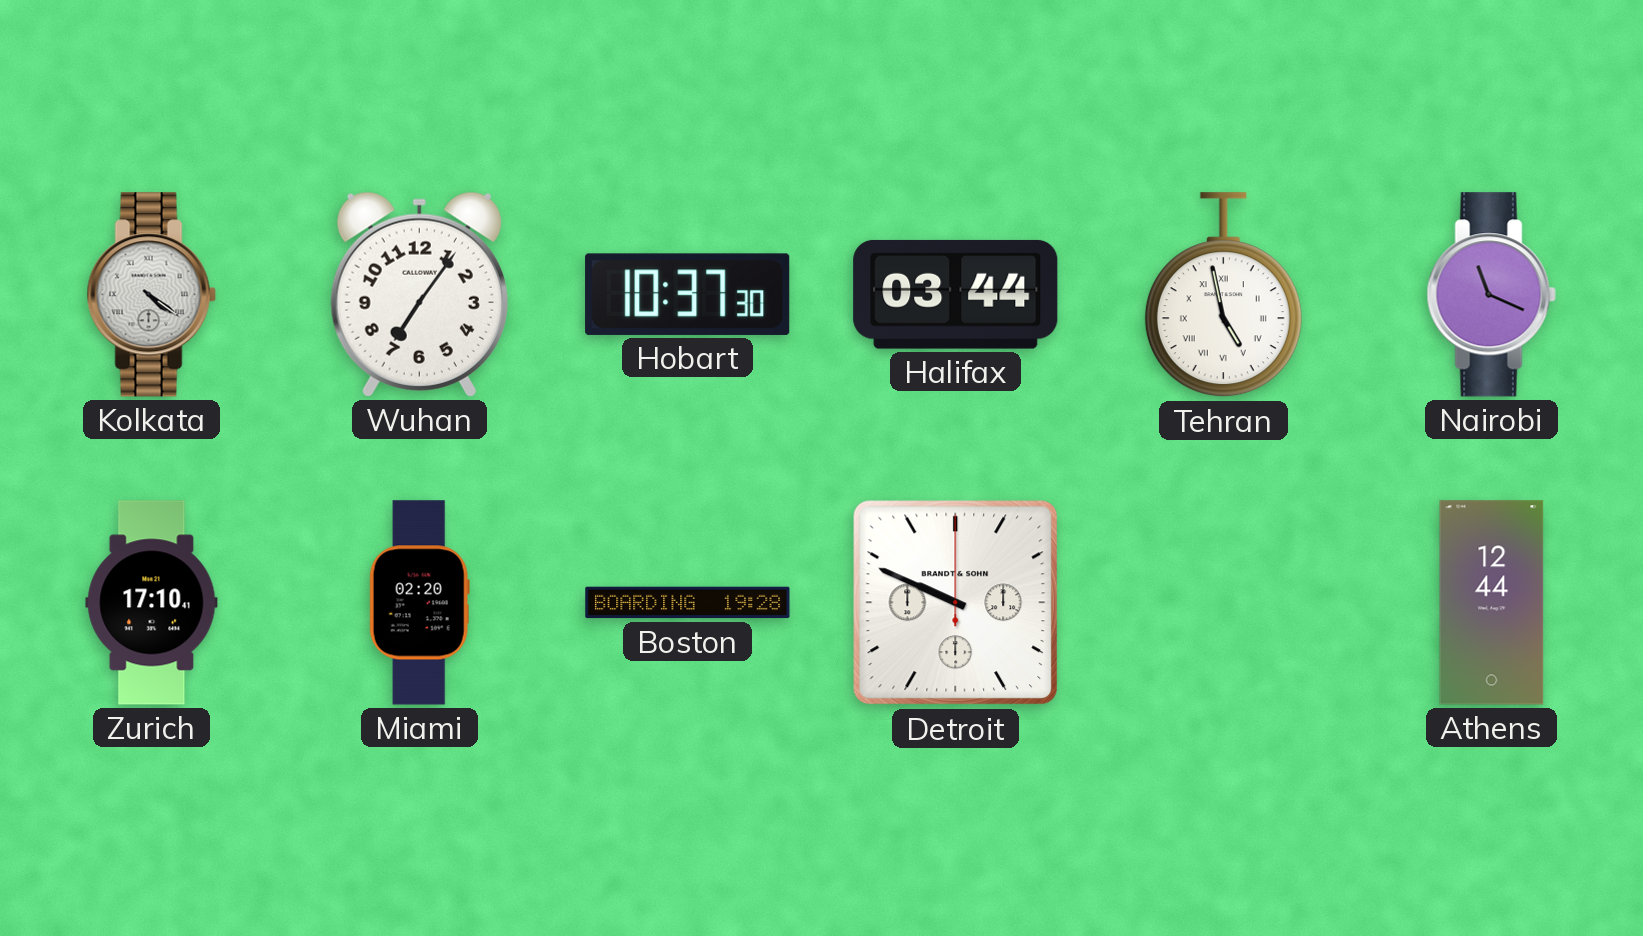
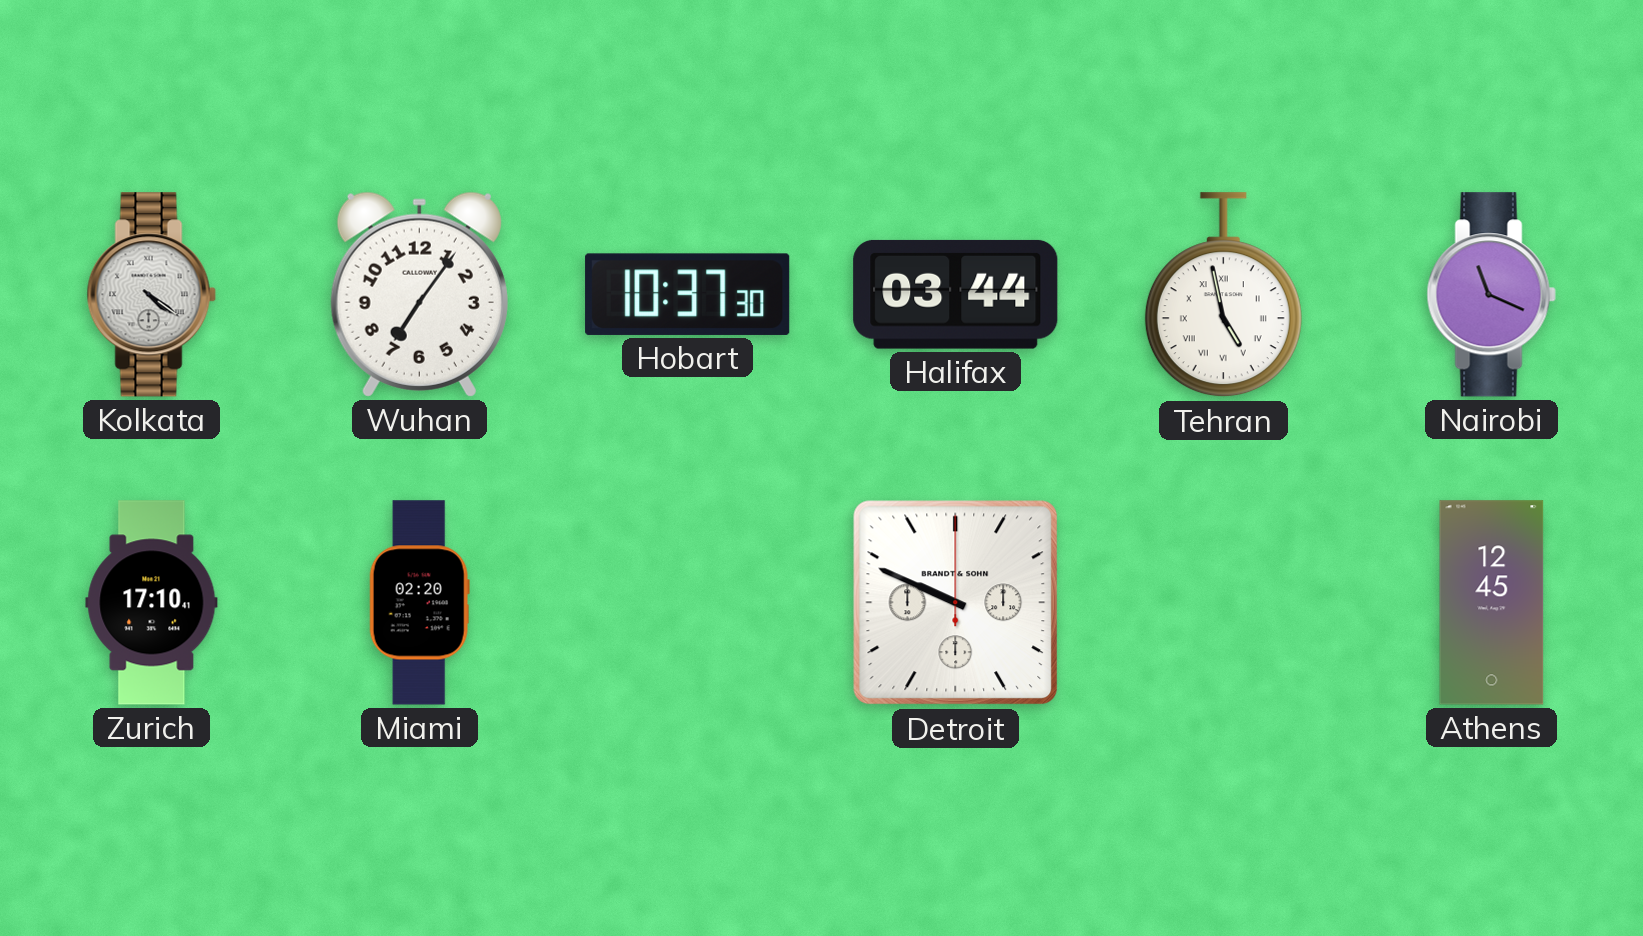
Boston: 19:28 -> none
Athens: 12:44 -> 12:45
